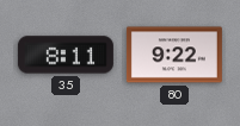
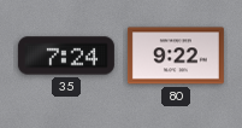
35: 8:11 -> 7:24
